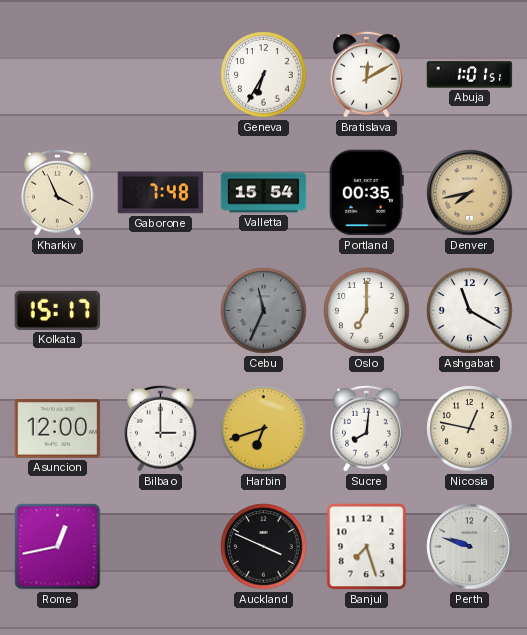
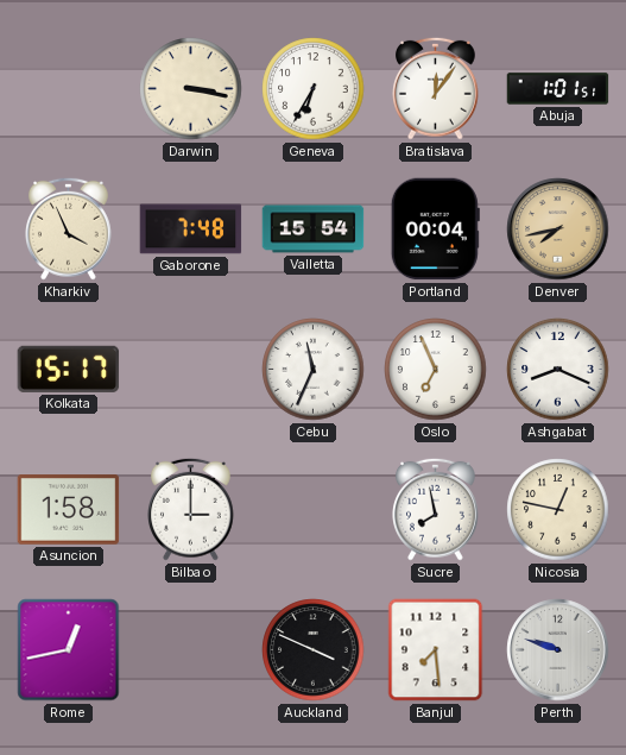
Darwin: none -> 3:17
Bratislava: 12:10 -> 12:06
Portland: 00:35 -> 00:04
Cebu dial: grey -> white
Oslo: 7:00 -> 6:56
Ashgabat: 11:20 -> 8:19
Asuncion: 12:00 -> 1:58
Harbin: 6:42 -> none
Sucre: 8:01 -> 7:58
Banjul: 7:27 -> 7:29
